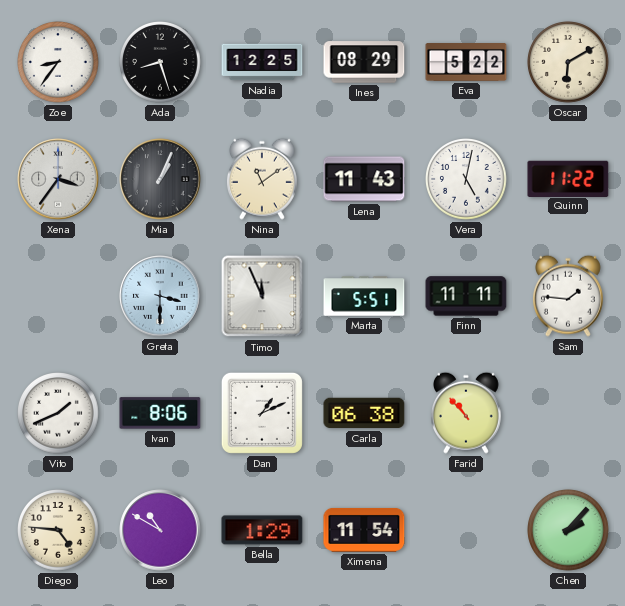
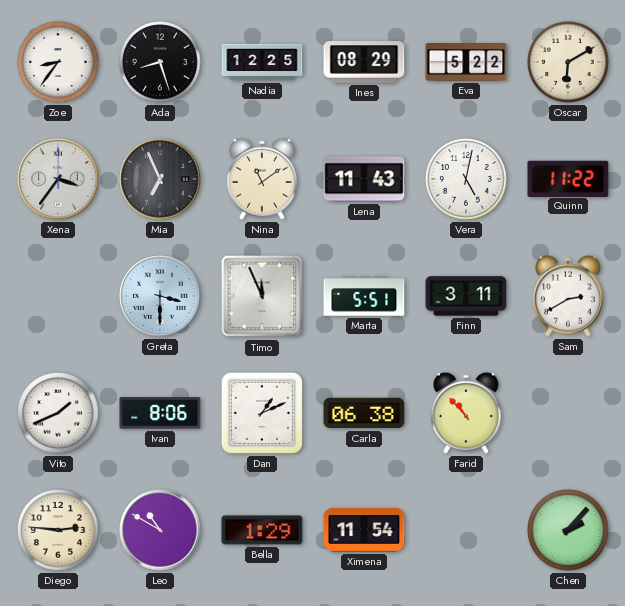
Mia: 1:04 -> 6:56
Finn: 11:11 -> 3:11
Sam: 1:46 -> 2:40
Diego: 4:46 -> 2:46
